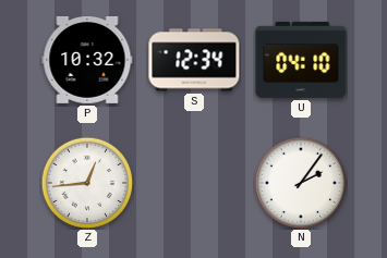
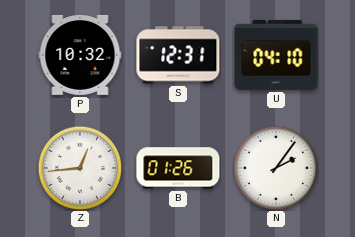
S: 12:34 -> 12:31
B: none -> 01:26
